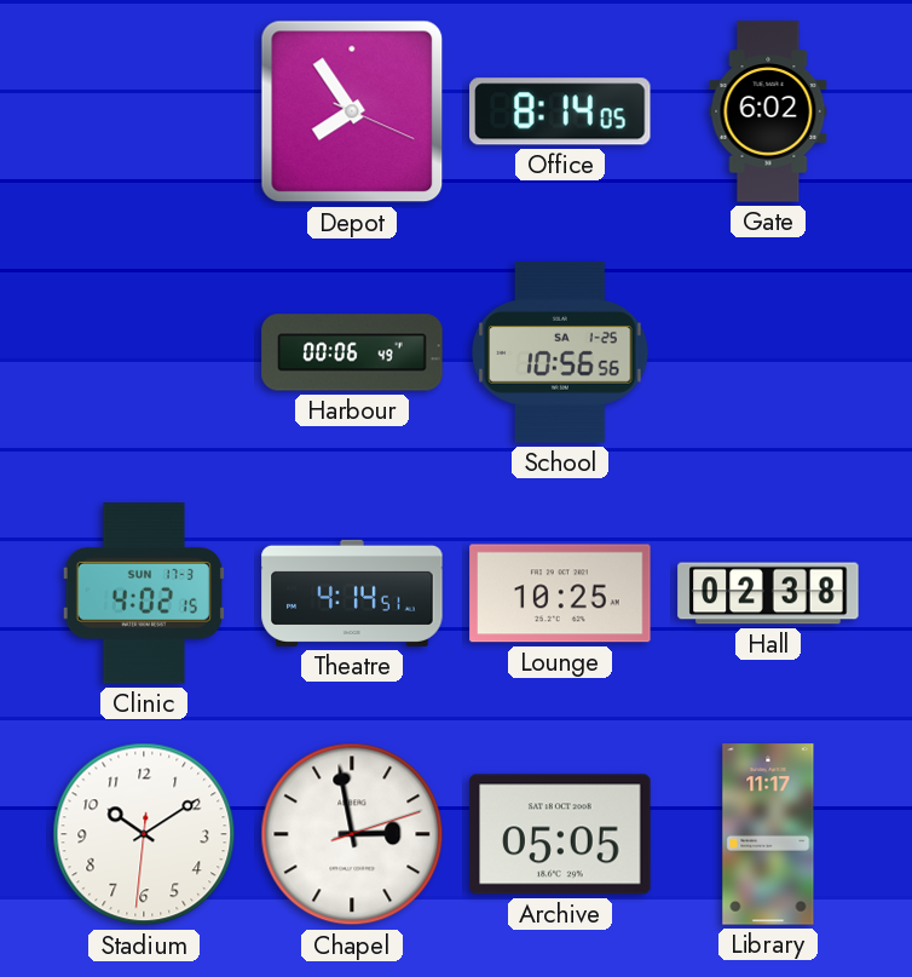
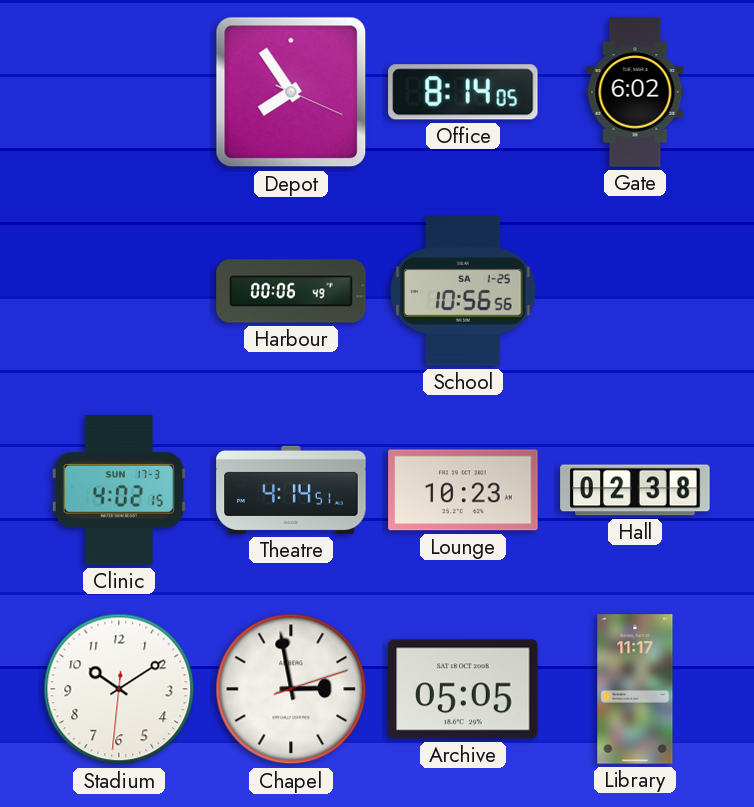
Lounge: 10:25 -> 10:23
